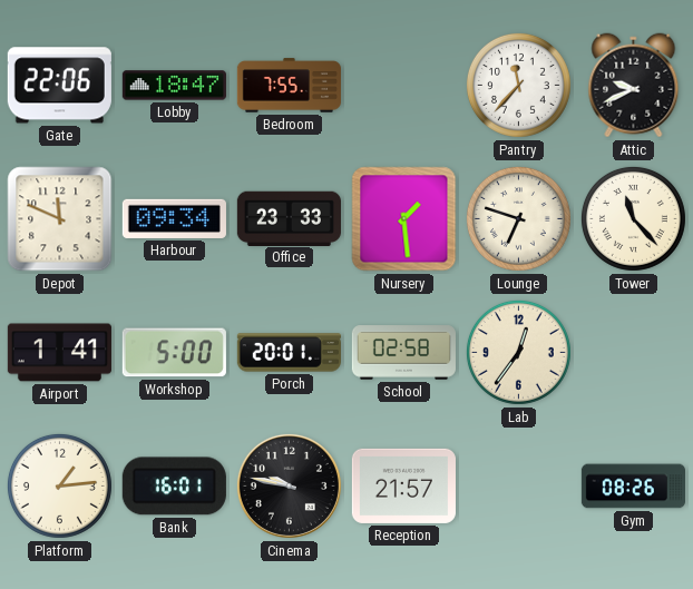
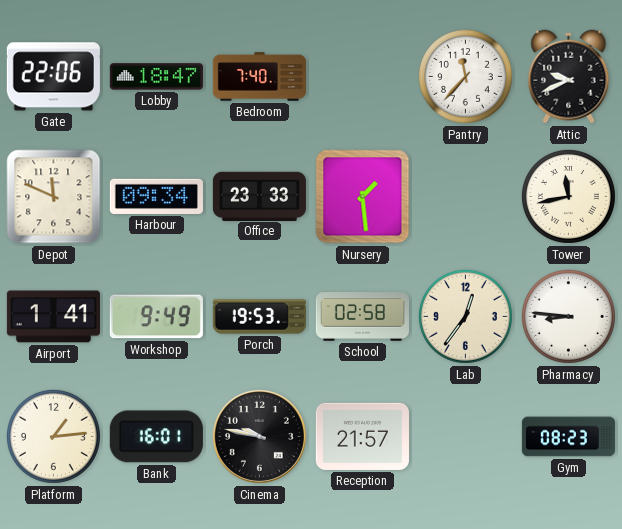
Bedroom: 7:55 -> 7:40
Lounge: 6:48 -> none
Tower: 11:23 -> 11:43
Workshop: 5:00 -> 9:49
Porch: 20:01 -> 19:53
Pharmacy: none -> 8:46
Gym: 08:26 -> 08:23
